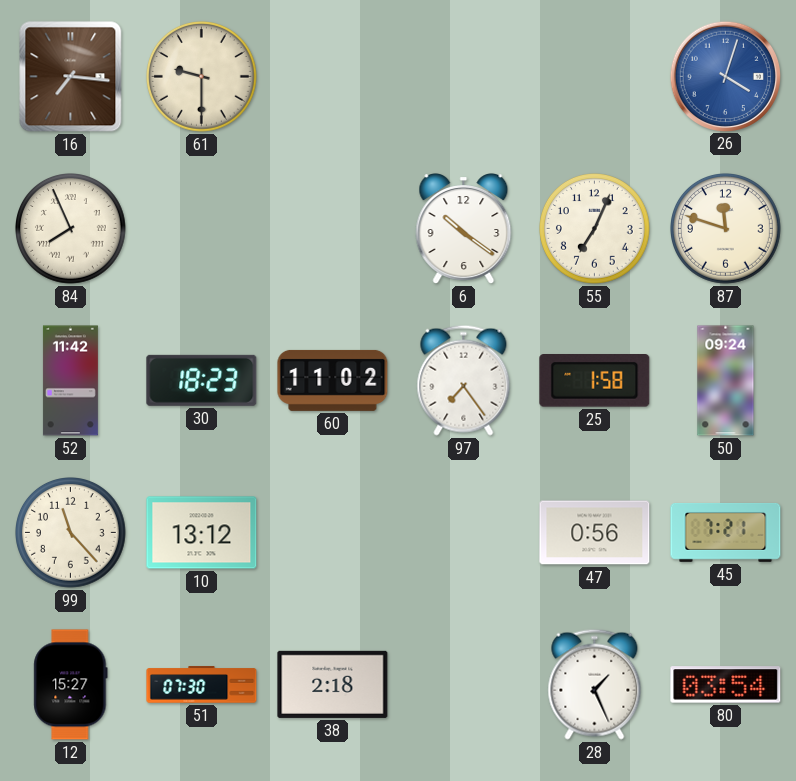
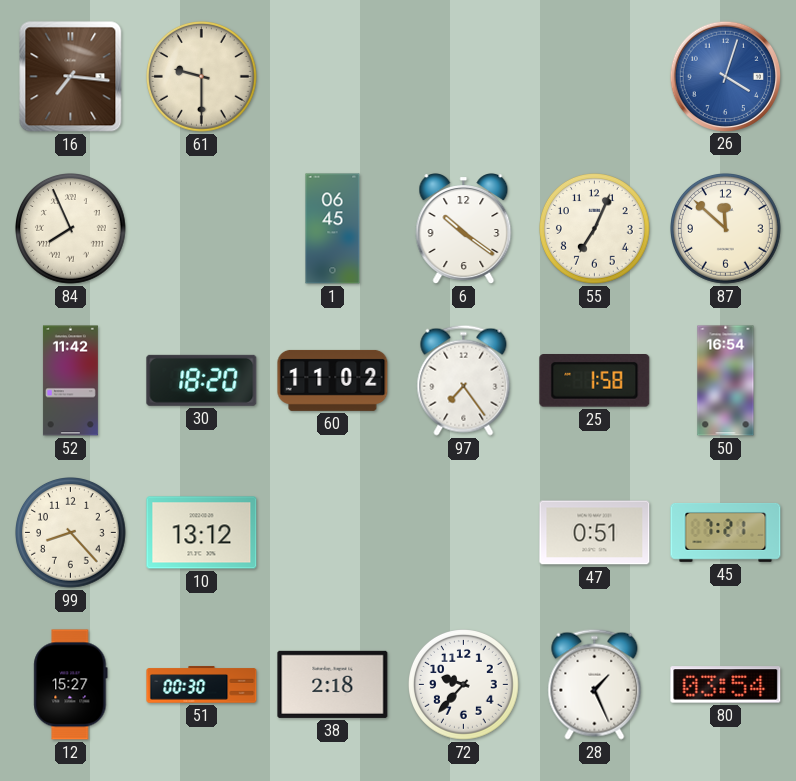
1: none -> 06:45
87: 11:48 -> 11:52
30: 18:23 -> 18:20
50: 09:24 -> 16:54
99: 11:23 -> 8:23
47: 0:56 -> 0:51
51: 07:30 -> 00:30
72: none -> 9:37
